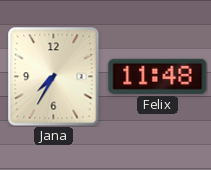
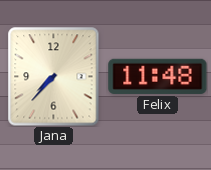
Jana: 7:35 -> 7:37
